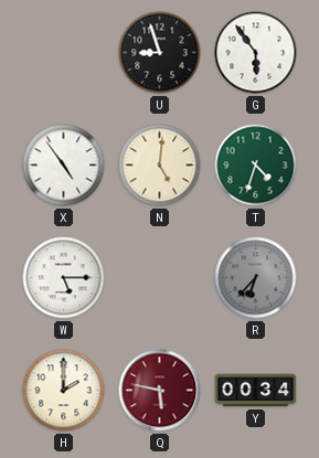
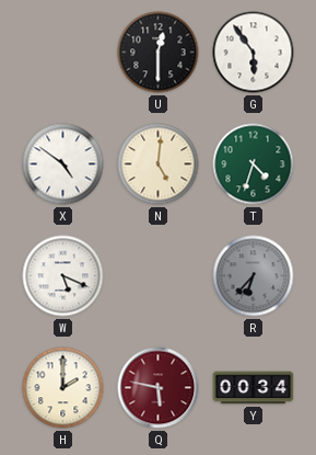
U: 8:57 -> 12:30
X: 4:54 -> 4:51
W: 5:15 -> 5:19
